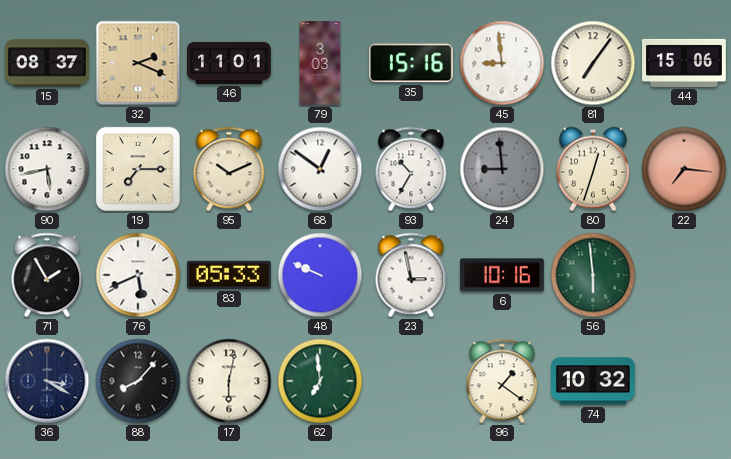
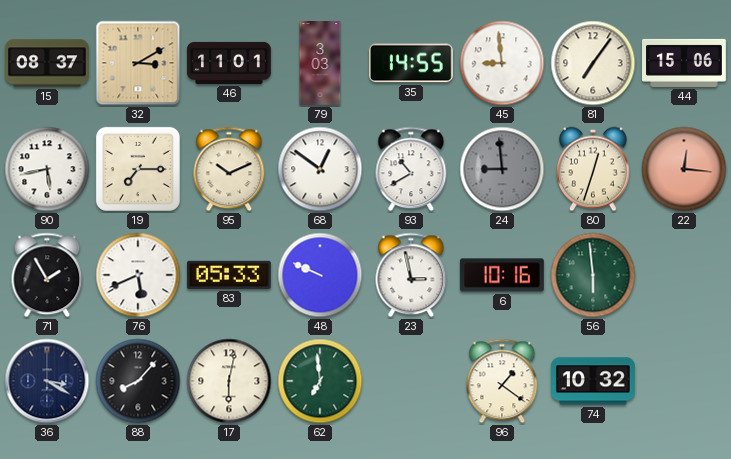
32: 2:19 -> 3:10
35: 15:16 -> 14:55
93: 10:35 -> 10:40
22: 7:16 -> 12:16
